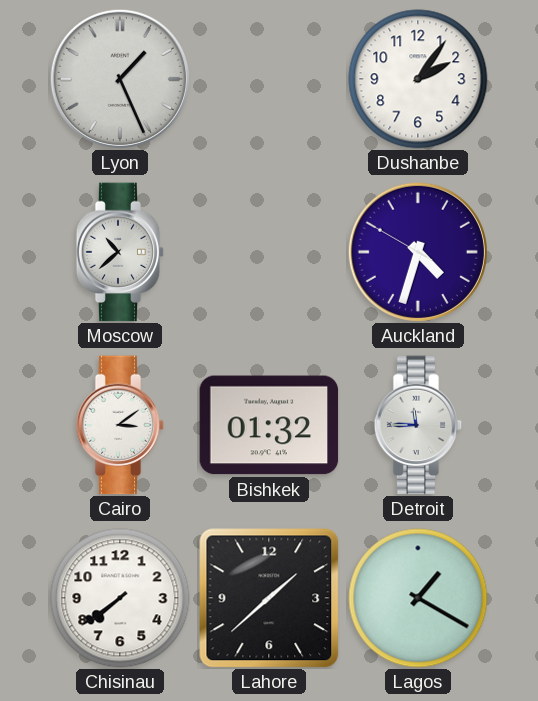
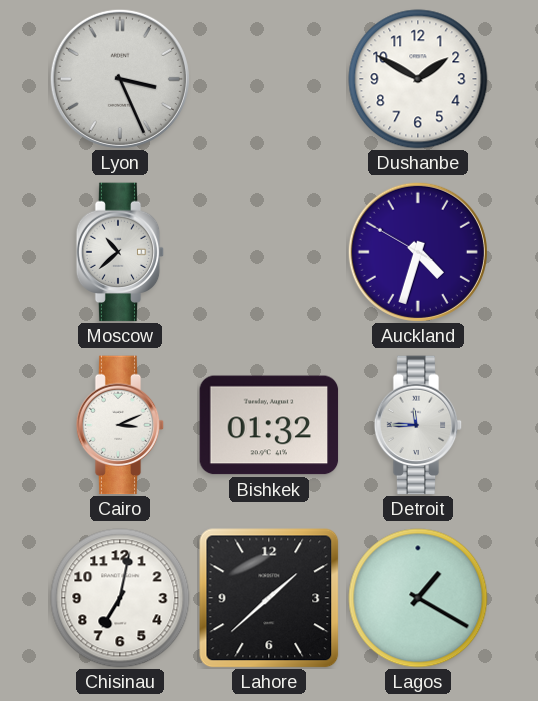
Lyon: 1:26 -> 3:26
Dushanbe: 2:06 -> 1:50
Cairo: 3:09 -> 3:11
Chisinau: 7:39 -> 7:02
